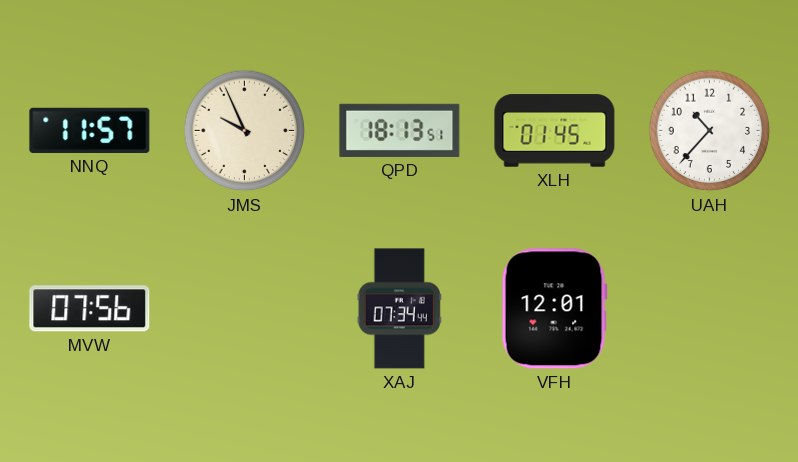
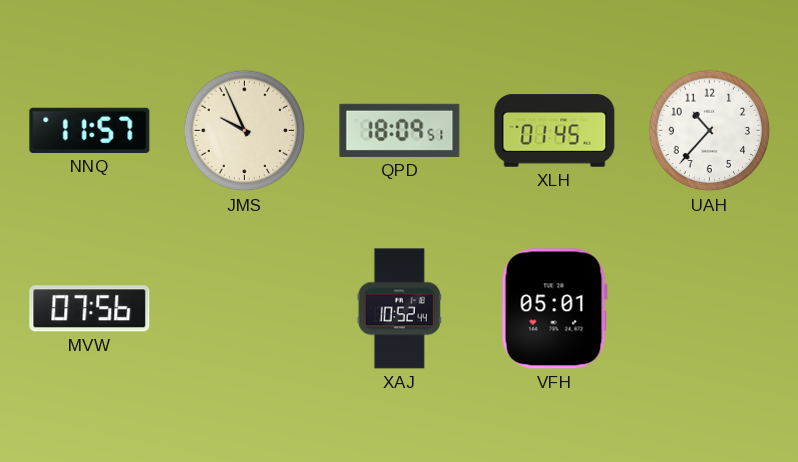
QPD: 18:13 -> 18:09
XAJ: 07:34 -> 10:52
VFH: 12:01 -> 05:01
